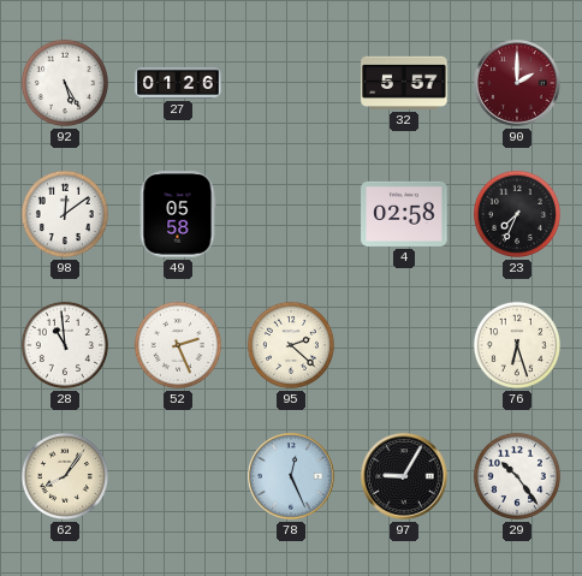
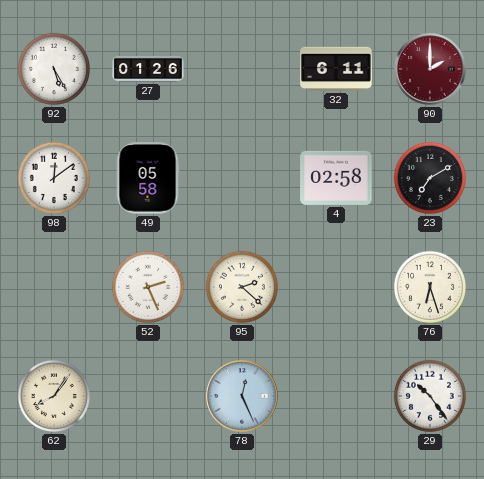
32: 5:57 -> 6:11
23: 7:34 -> 7:10
28: 10:59 -> none
97: 9:05 -> none
